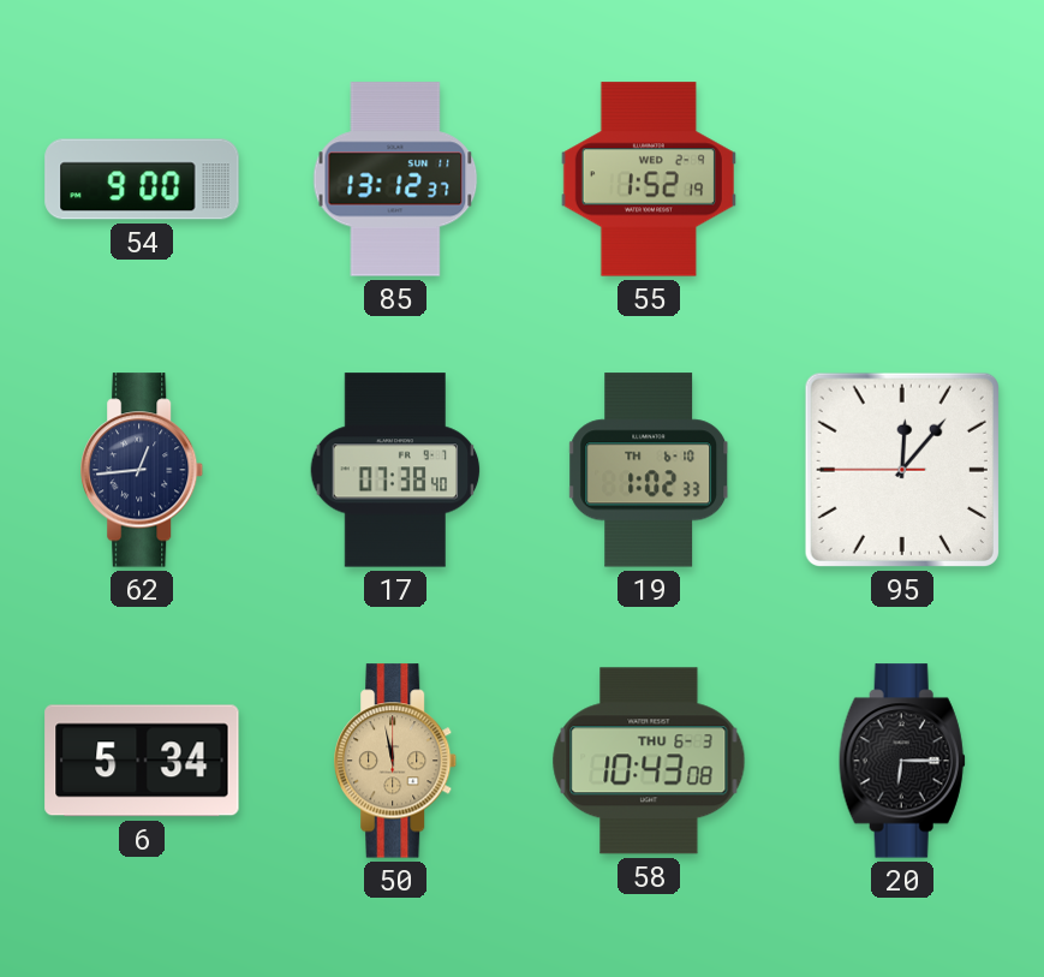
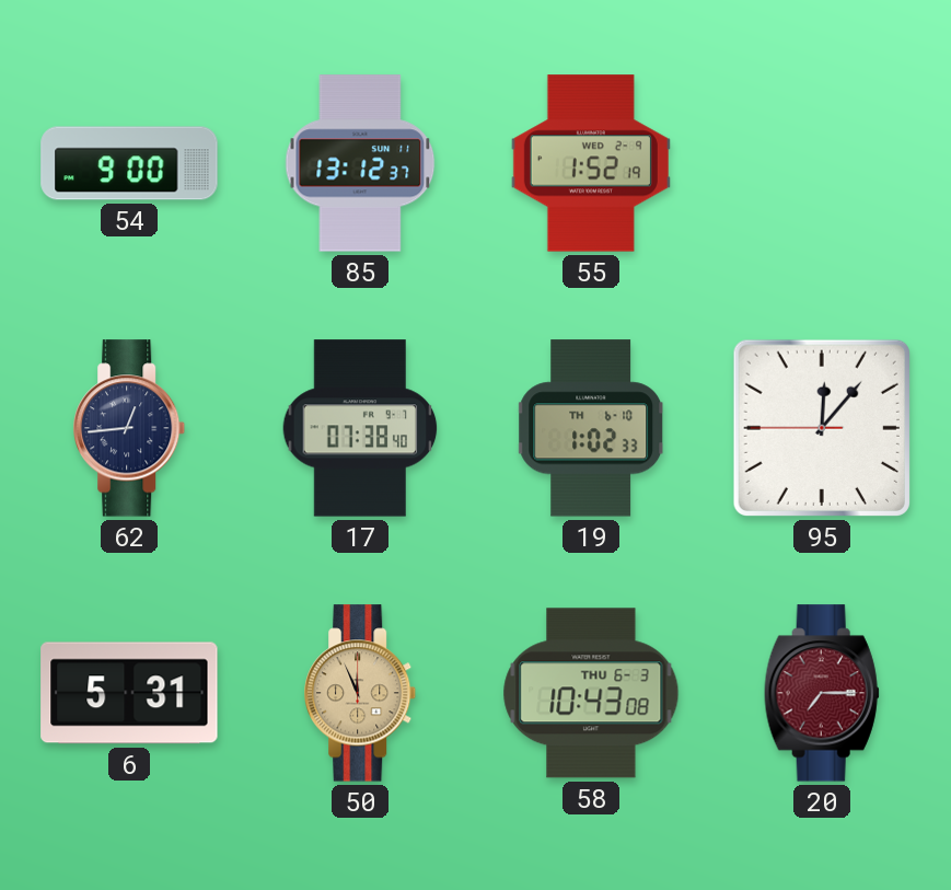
6: 5:34 -> 5:31
50: 11:58 -> 11:56
20: 6:15 -> 7:15
20 dial: black -> burgundy
